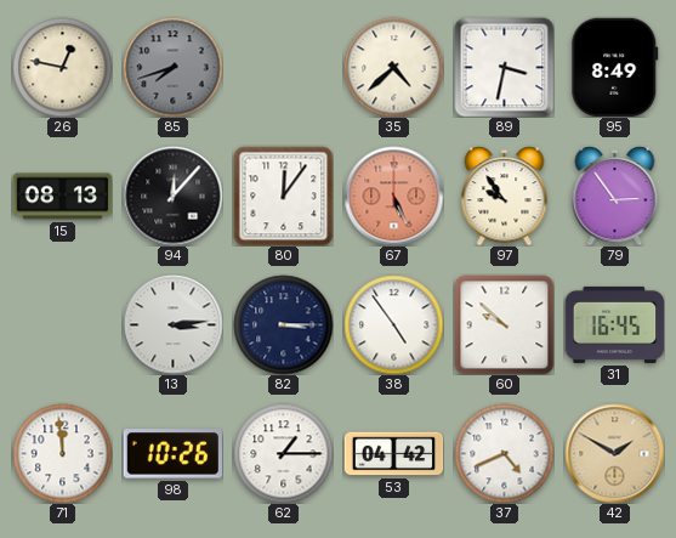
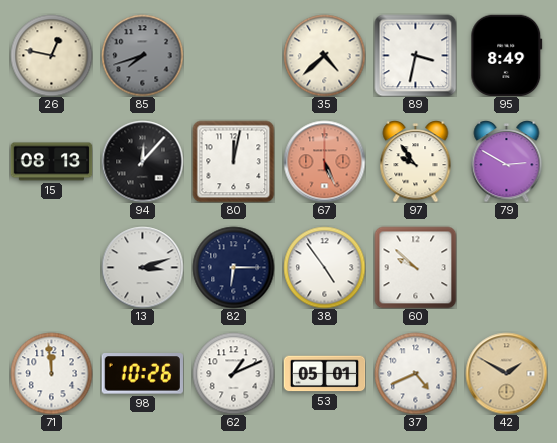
80: 12:06 -> 12:02
79: 2:54 -> 2:50
13: 3:14 -> 3:12
82: 3:15 -> 6:15
31: 16:45 -> none
62: 1:15 -> 1:11
53: 04:42 -> 05:01
